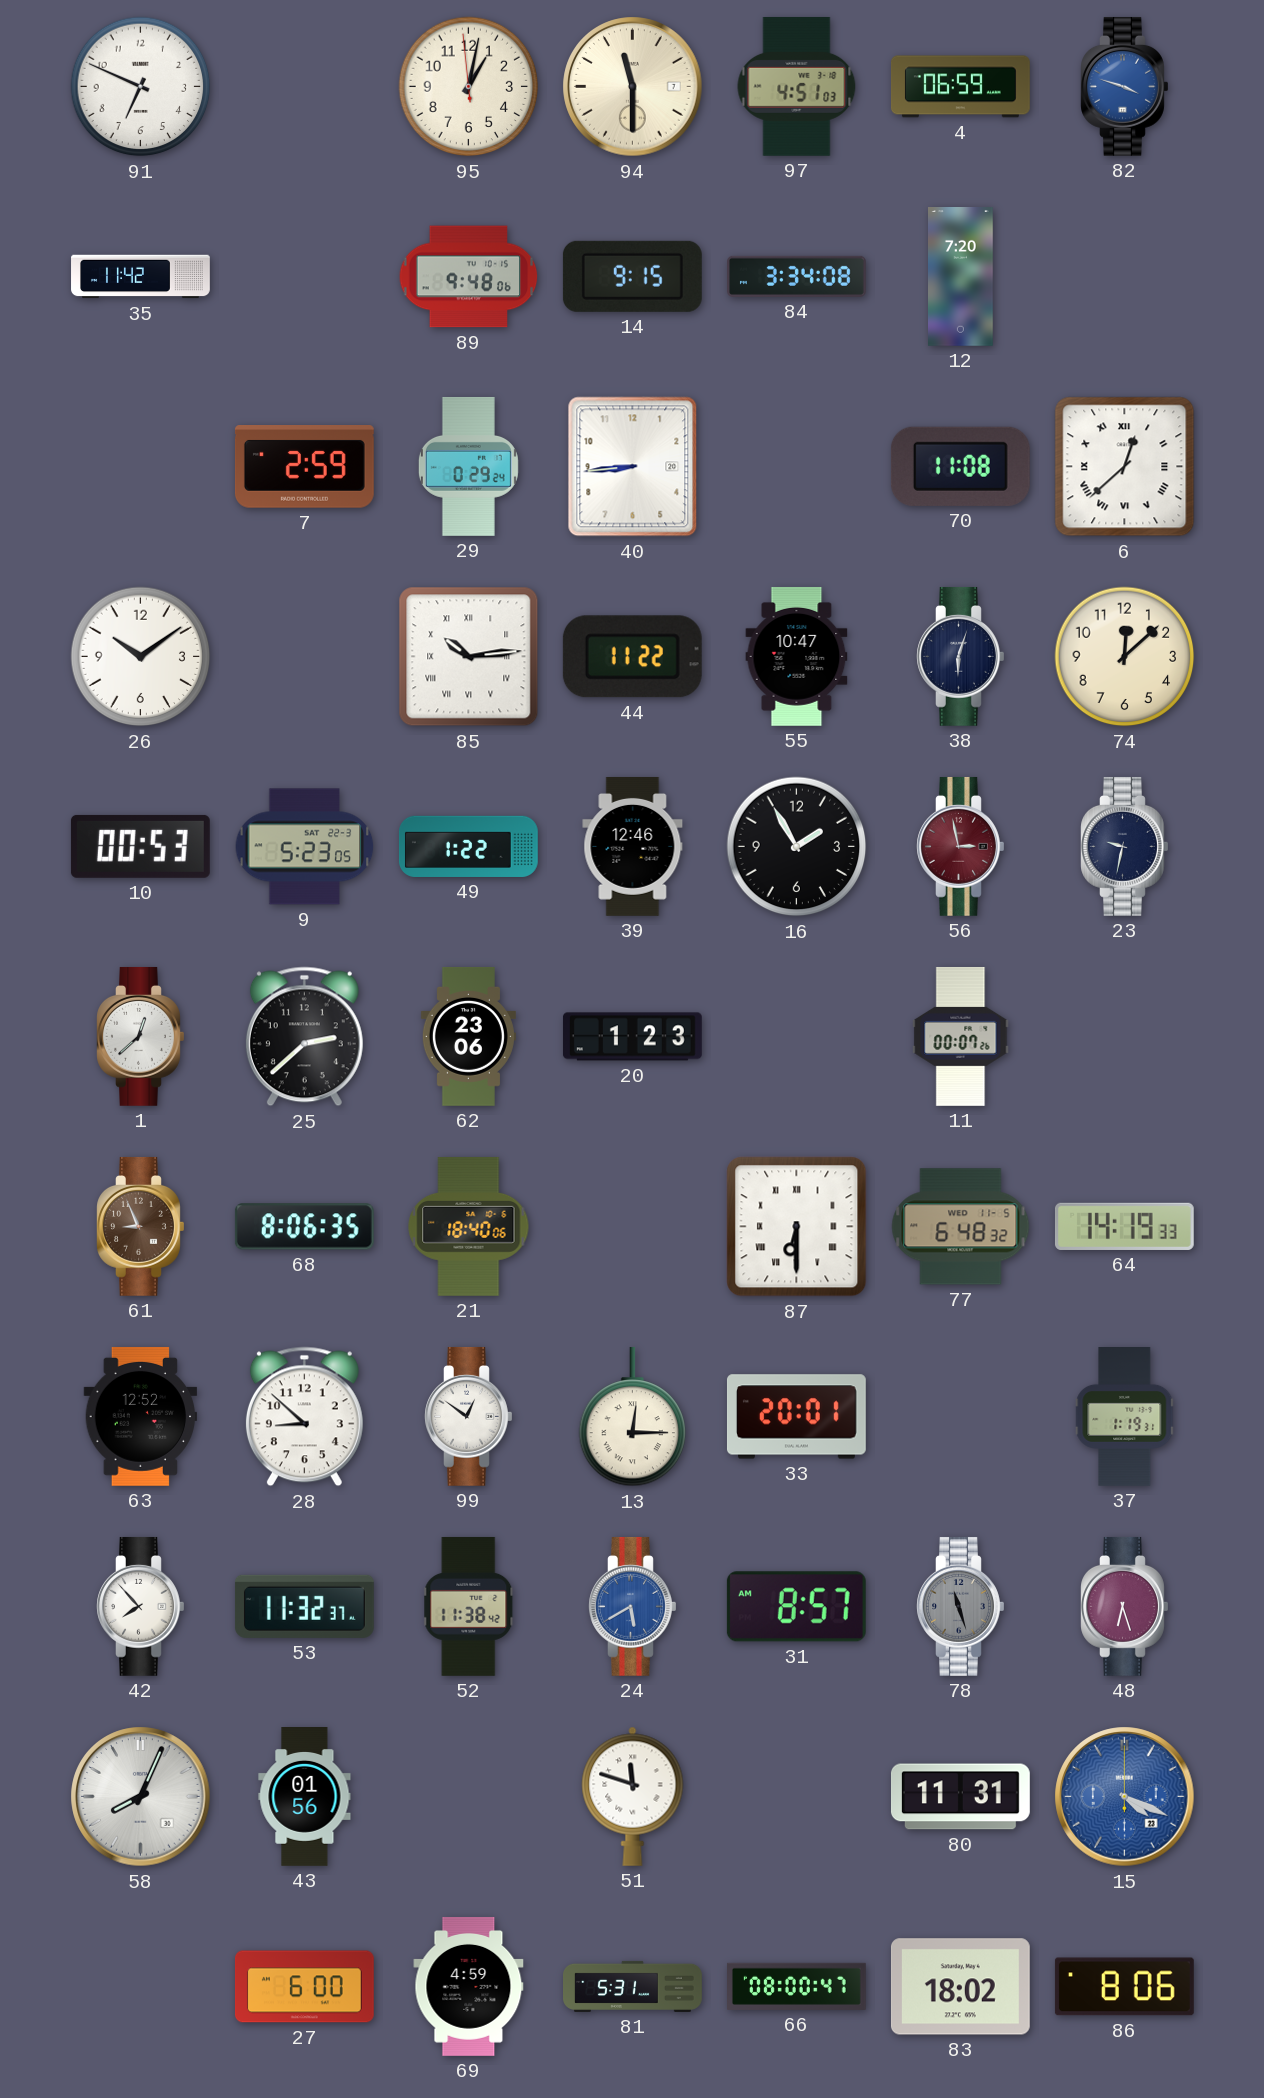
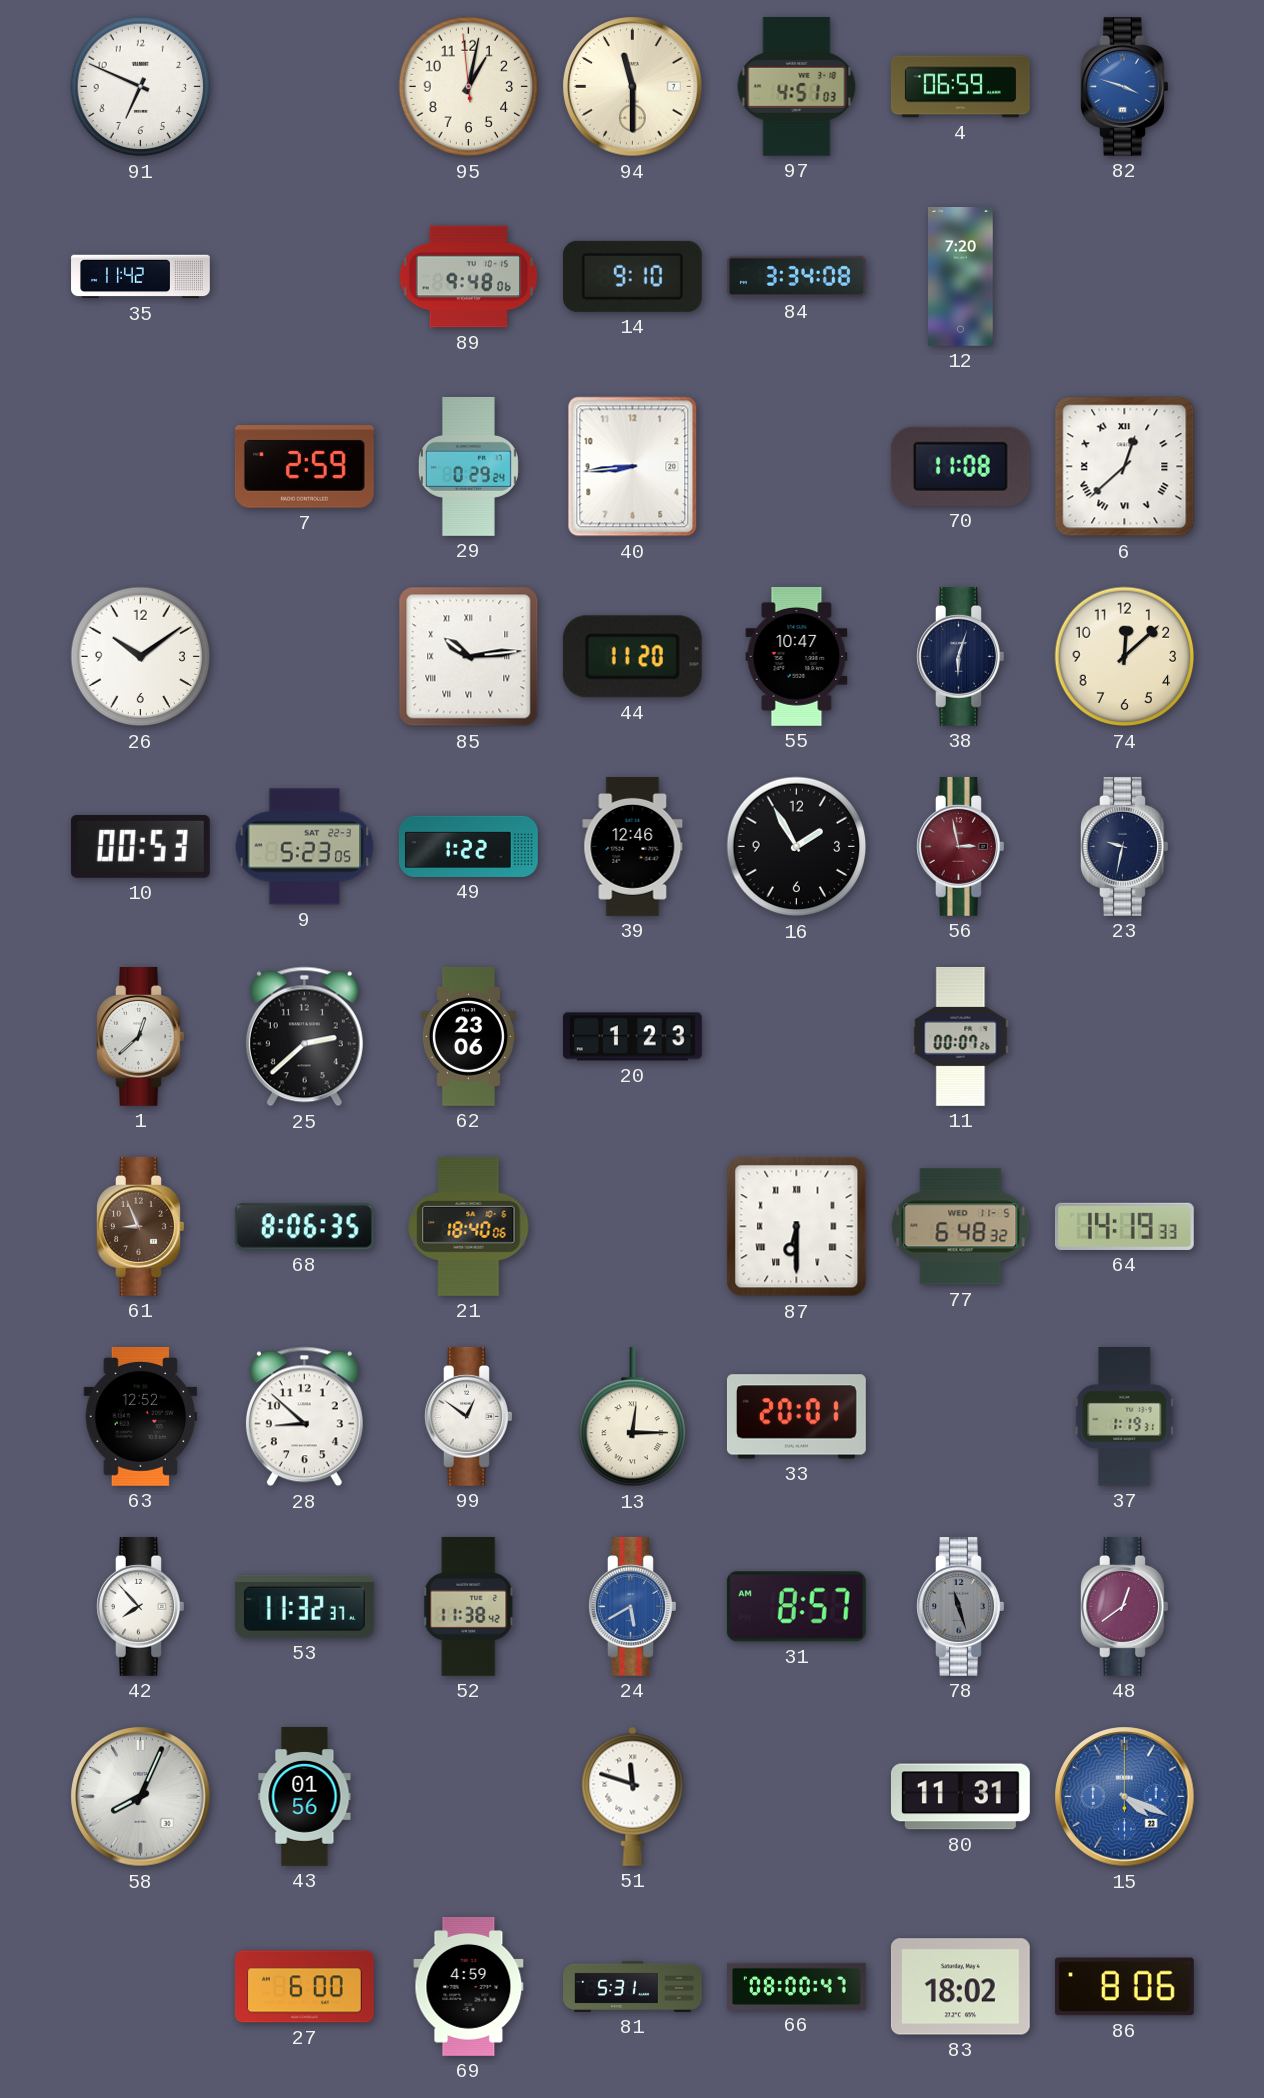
14: 9:15 -> 9:10
44: 11:22 -> 11:20
48: 6:27 -> 12:39
